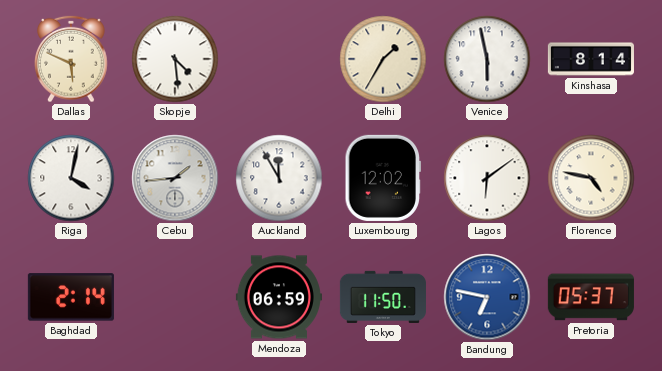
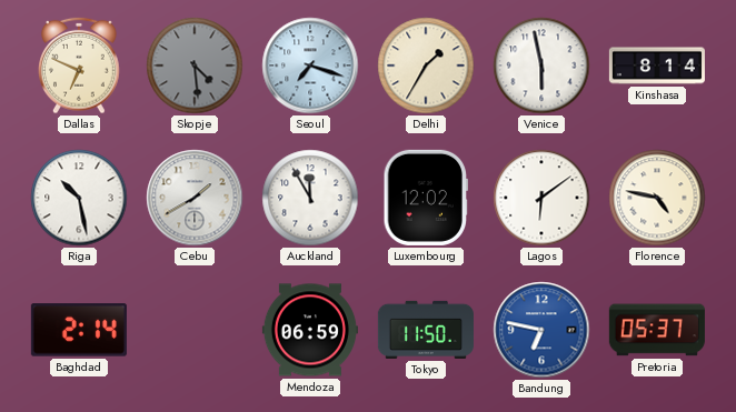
Dallas: 5:49 -> 6:49
Skopje dial: white -> grey
Seoul: none -> 7:18
Riga: 4:02 -> 10:28
Cebu: 1:44 -> 1:40
